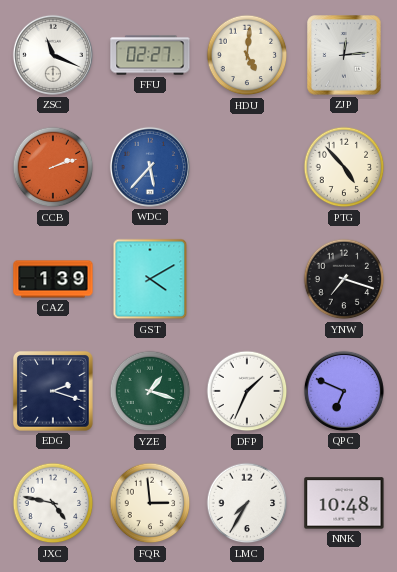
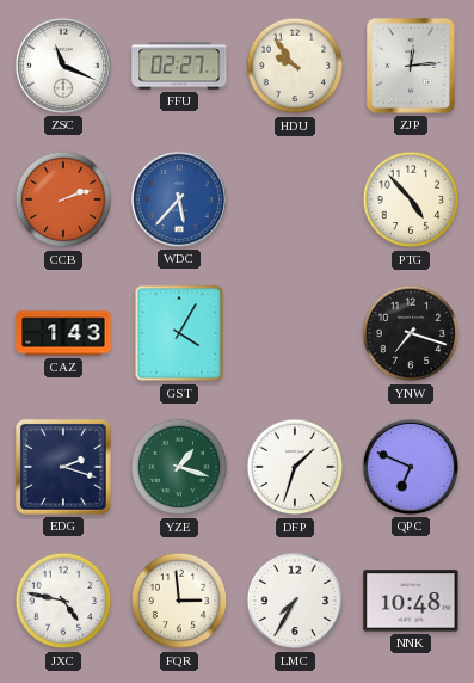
HDU: 5:01 -> 9:54
CAZ: 1:39 -> 1:43
GST: 4:10 -> 4:05
DFP: 1:34 -> 1:33
